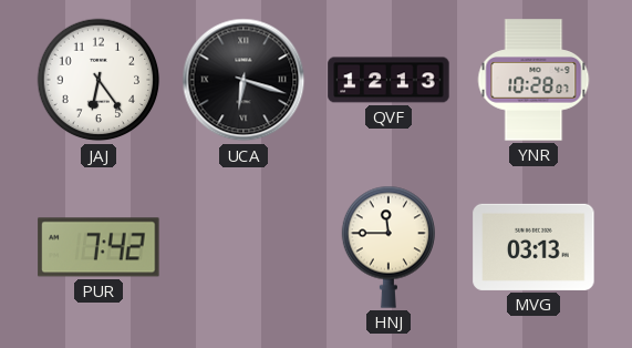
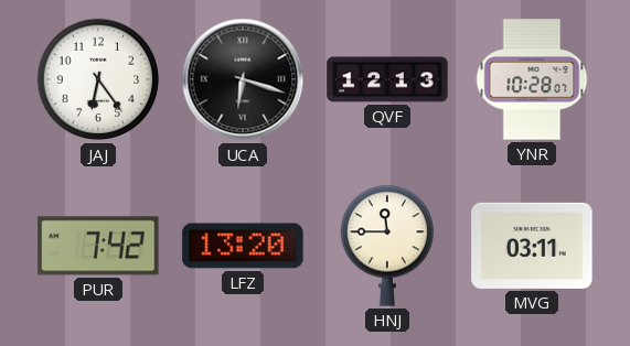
LFZ: none -> 13:20
MVG: 03:13 -> 03:11
